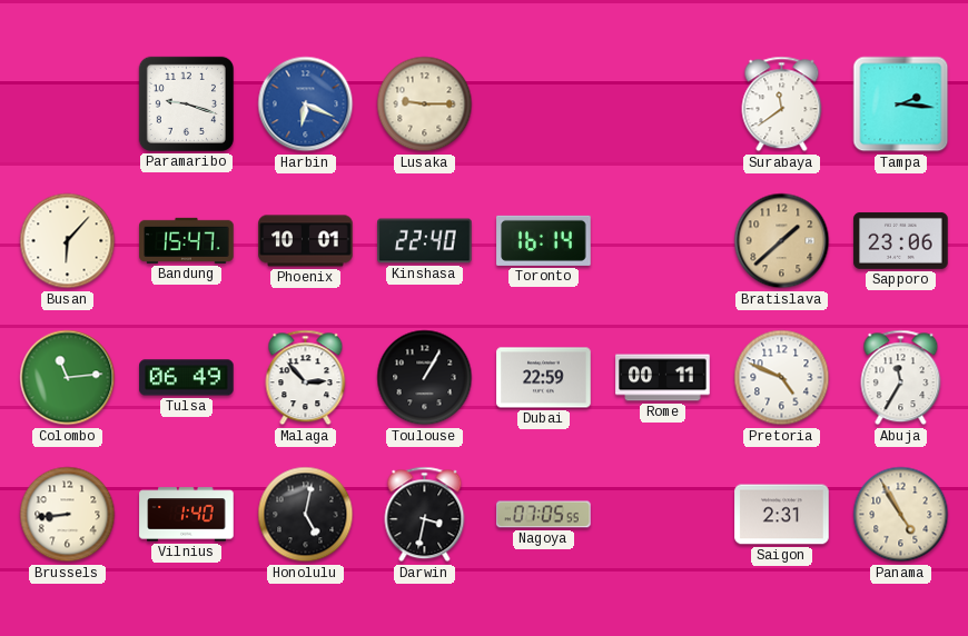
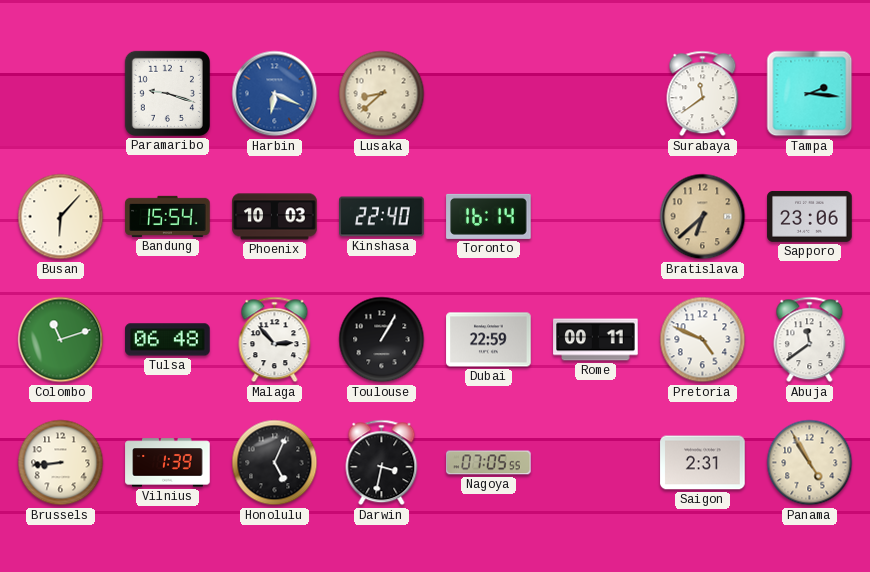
Lusaka: 9:15 -> 8:38
Bandung: 15:47 -> 15:54
Phoenix: 10:01 -> 10:03
Bratislava: 1:38 -> 6:38
Colombo: 11:14 -> 11:12
Tulsa: 06:49 -> 06:48
Abuja: 11:35 -> 11:39
Vilnius: 1:40 -> 1:39
Honolulu: 5:02 -> 5:04
